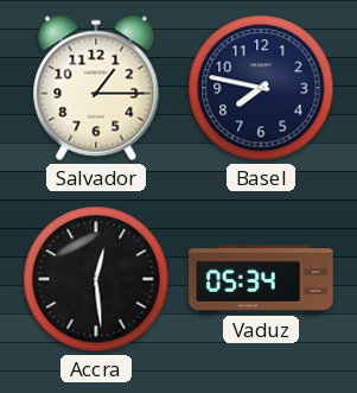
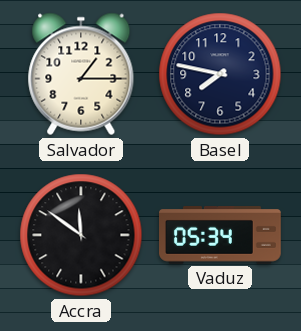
Accra: 12:29 -> 11:51
